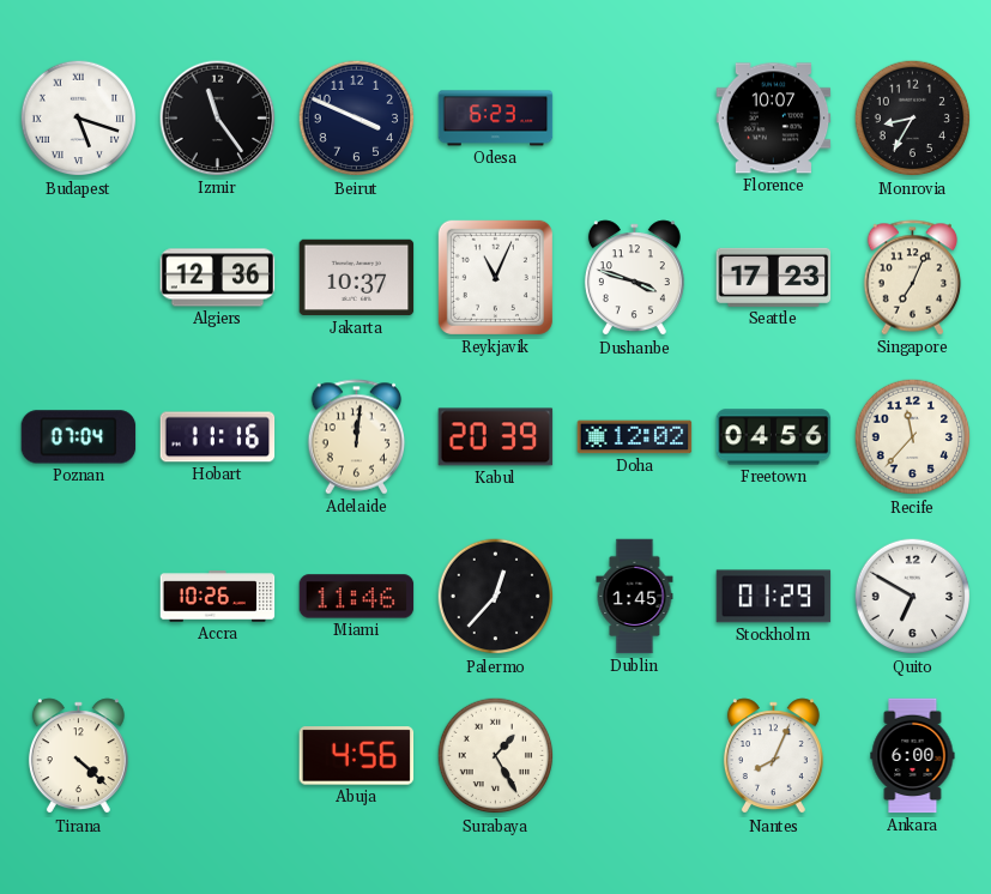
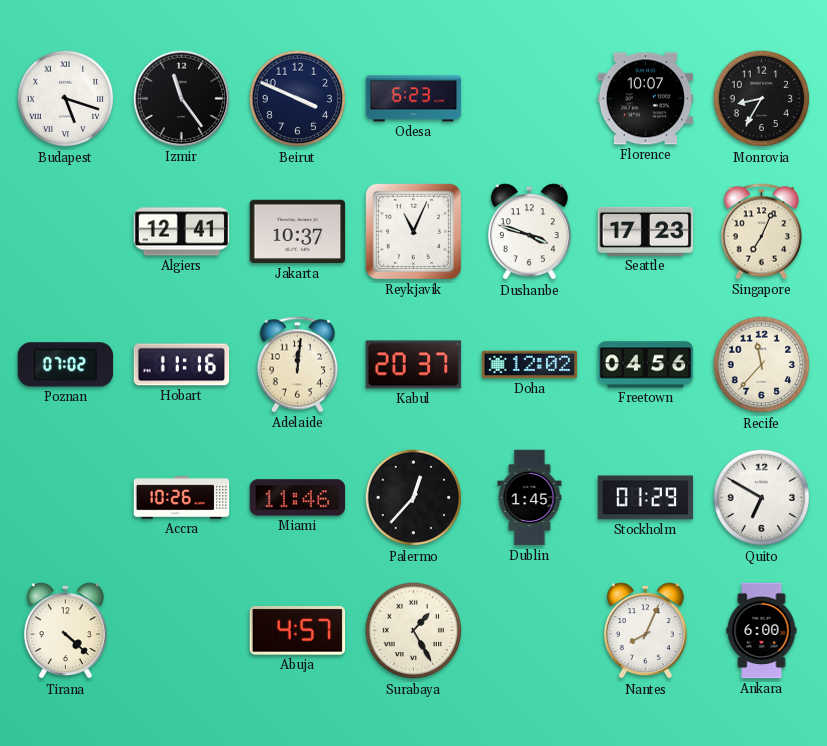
Algiers: 12:36 -> 12:41
Poznan: 07:04 -> 07:02
Kabul: 20:39 -> 20:37
Abuja: 4:56 -> 4:57
